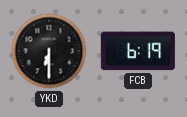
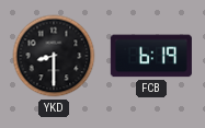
YKD: 6:30 -> 8:30
